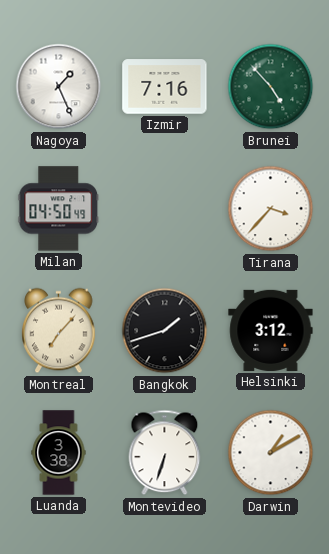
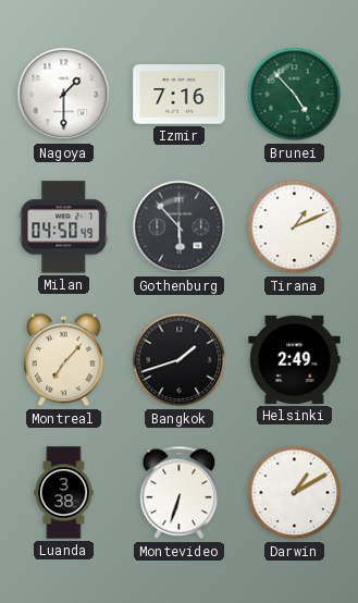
Nagoya: 1:26 -> 1:30
Gothenburg: none -> 5:53
Tirana: 3:37 -> 1:11
Helsinki: 3:12 -> 2:49
